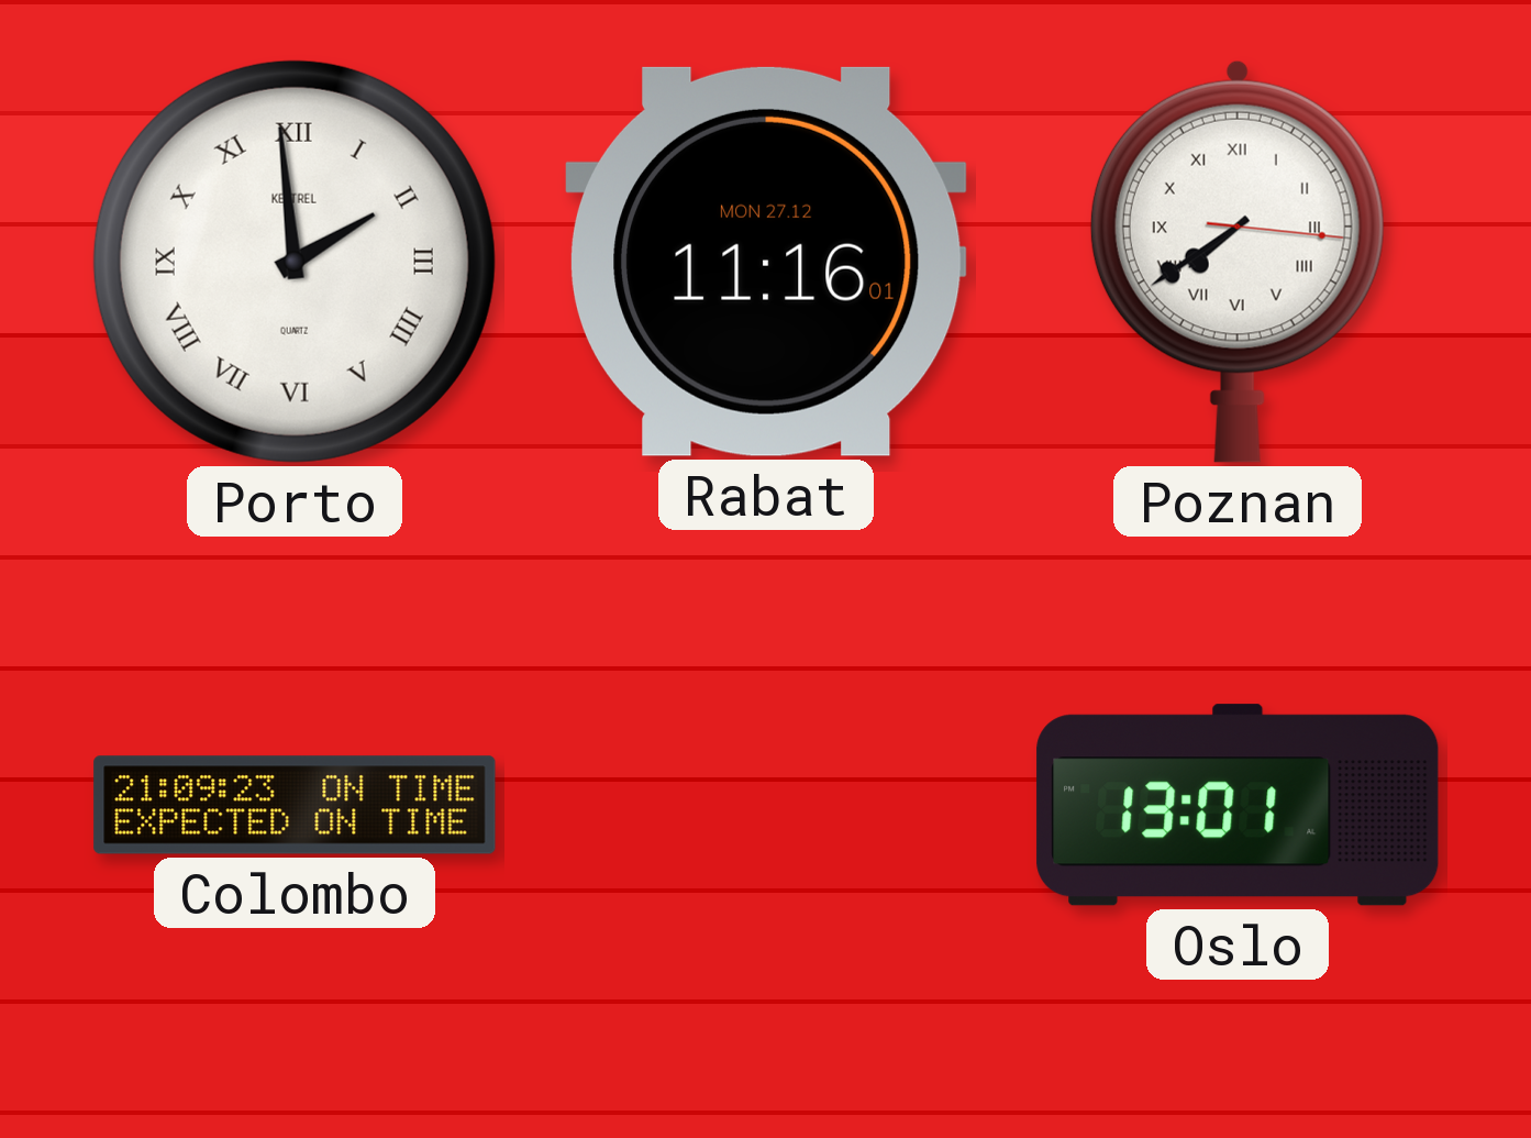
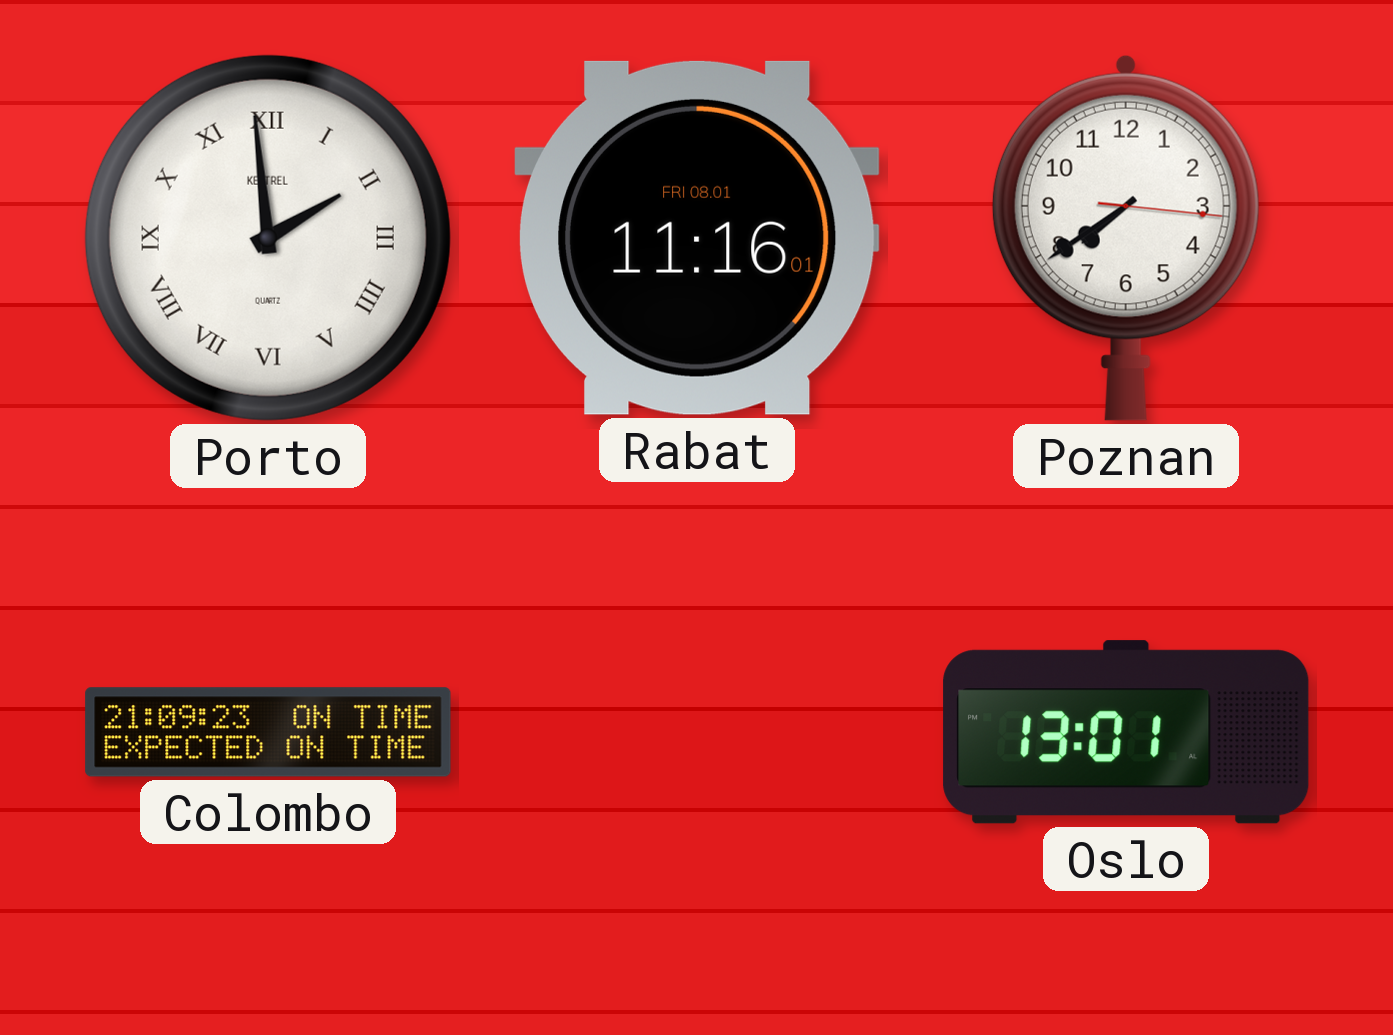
Rabat date: MON 27.12 -> FRI 08.01
Poznan numerals: Roman -> Arabic
